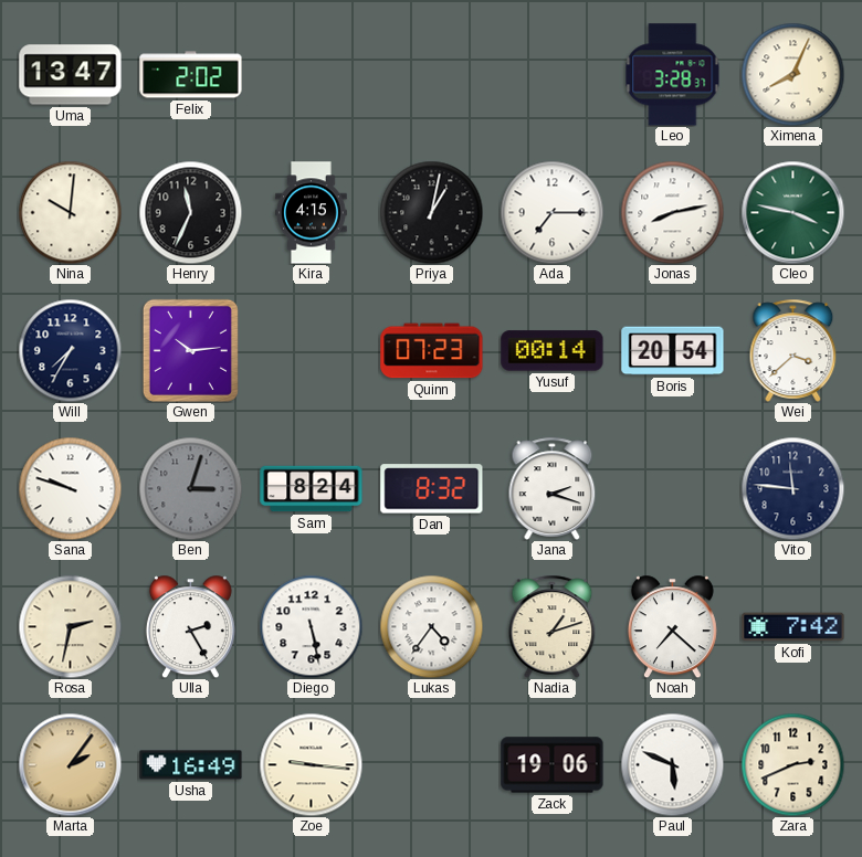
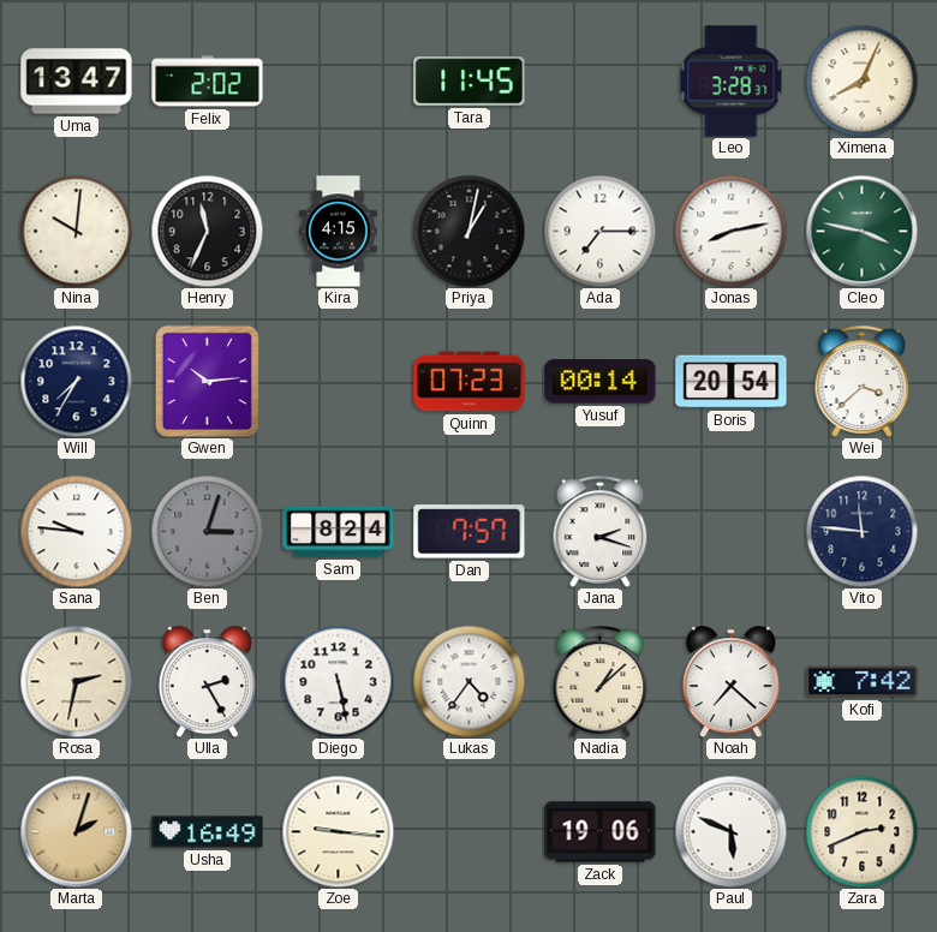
Tara: none -> 11:45
Sana: 9:48 -> 9:46
Dan: 8:32 -> 7:57
Nadia: 1:12 -> 1:08
Marta: 2:06 -> 2:03
